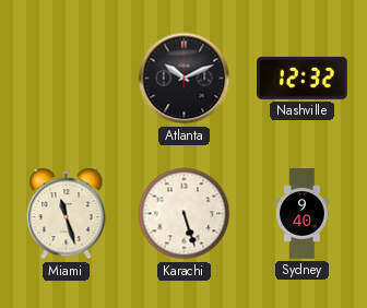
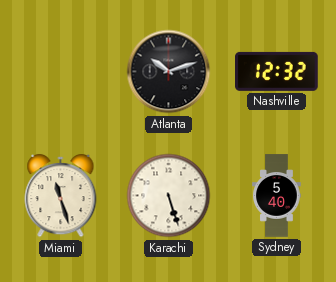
Atlanta: 10:11 -> 10:12
Sydney: 9:40 -> 5:40
